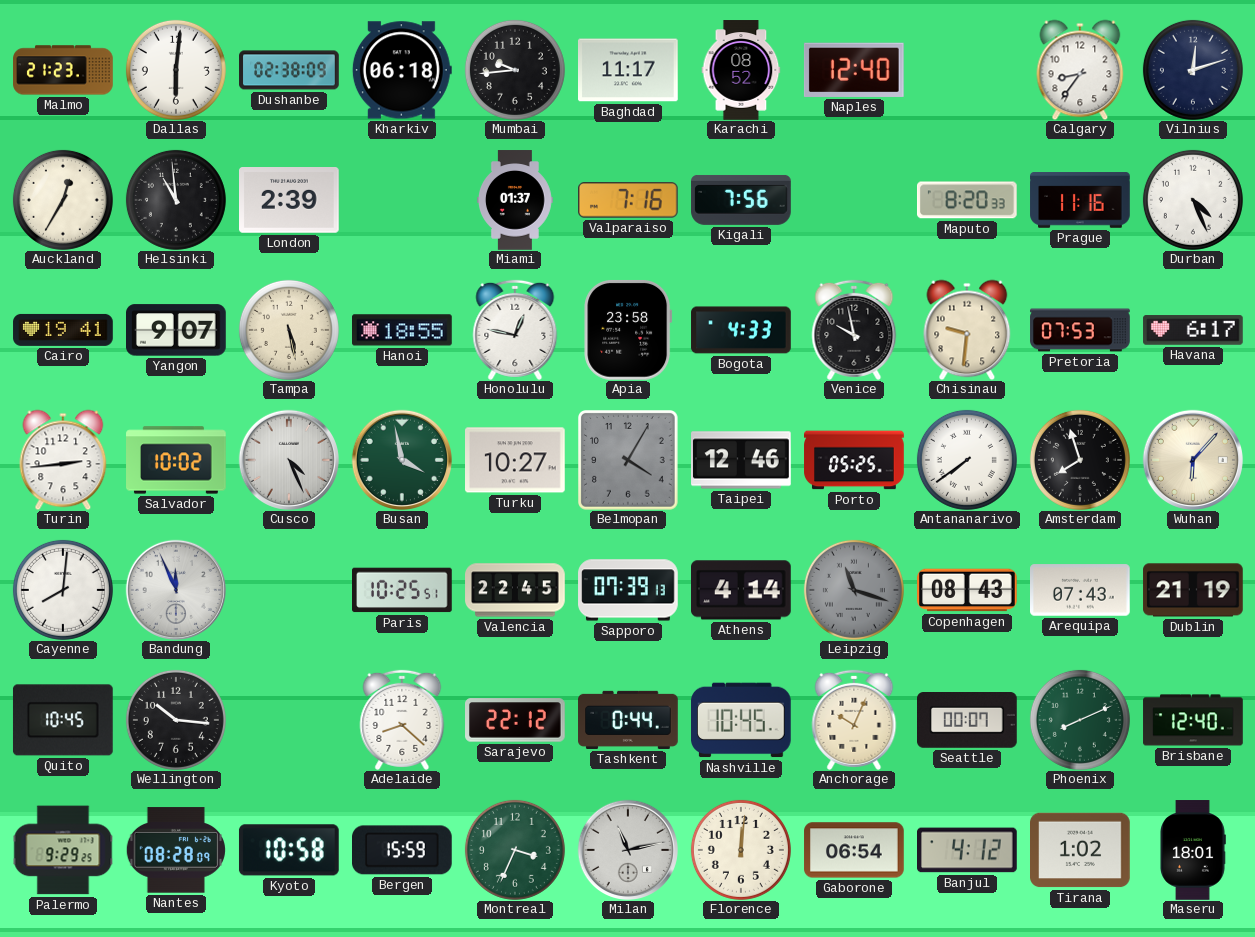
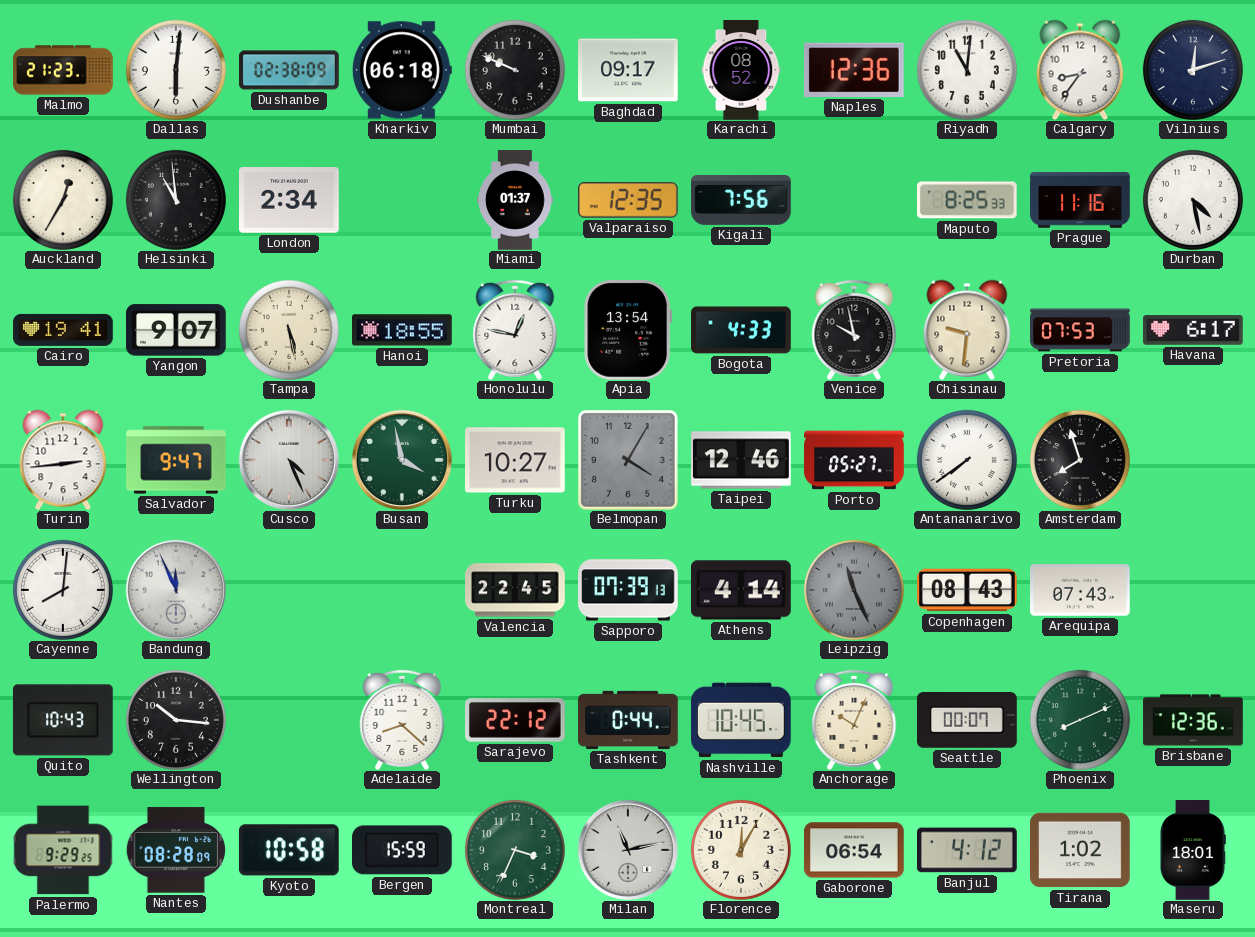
Mumbai: 9:44 -> 9:49
Baghdad: 11:17 -> 09:17
Naples: 12:40 -> 12:36
Riyadh: none -> 11:01
London: 2:39 -> 2:34
Valparaiso: 7:16 -> 12:35
Maputo: 8:20 -> 8:25
Durban: 4:26 -> 4:28
Apia: 23:58 -> 13:54
Salvador: 10:02 -> 9:47
Porto: 05:25 -> 05:27
Wuhan: 6:07 -> none
Paris: 10:25 -> none
Leipzig: 11:18 -> 11:26
Dublin: 21:19 -> none
Quito: 10:45 -> 10:43
Brisbane: 12:40 -> 12:36
Florence: 12:01 -> 12:05
